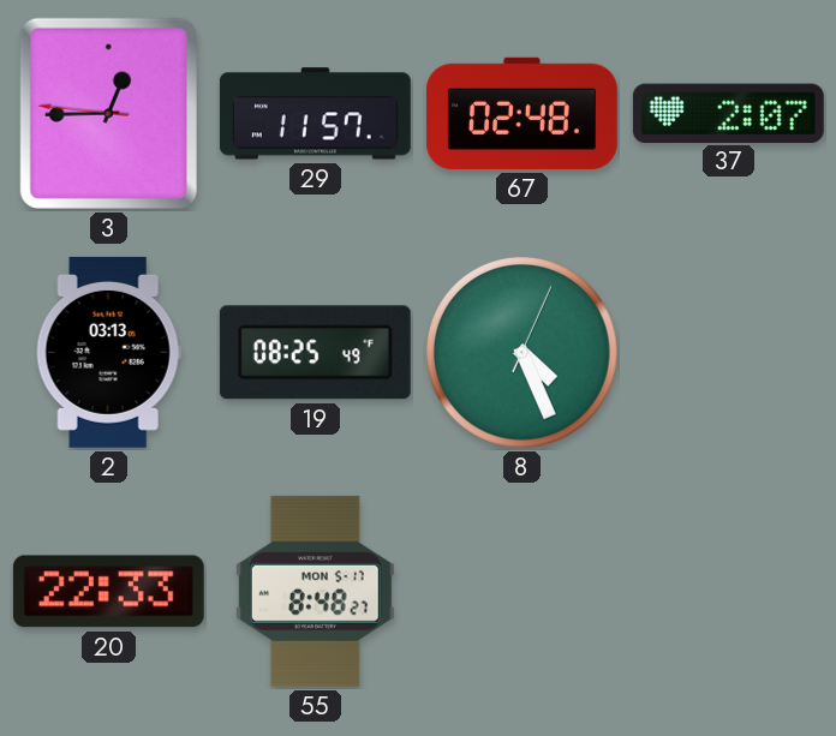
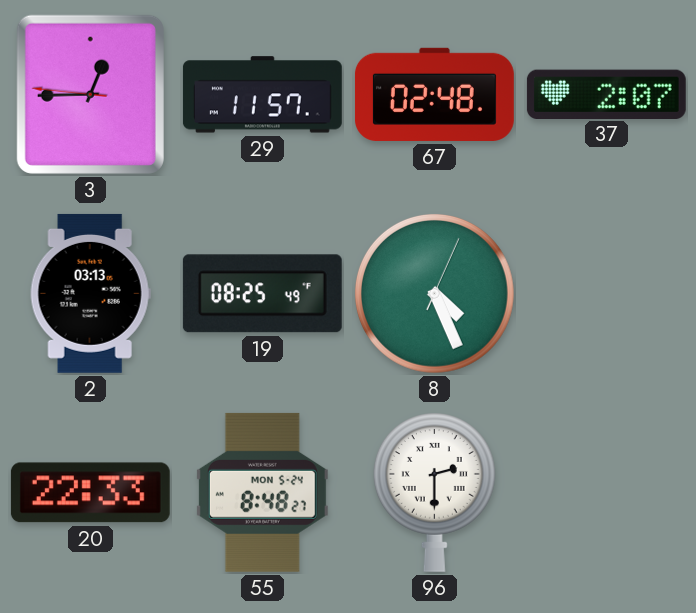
55 date: MON 5-17 -> MON 5-24
96: none -> 2:30
